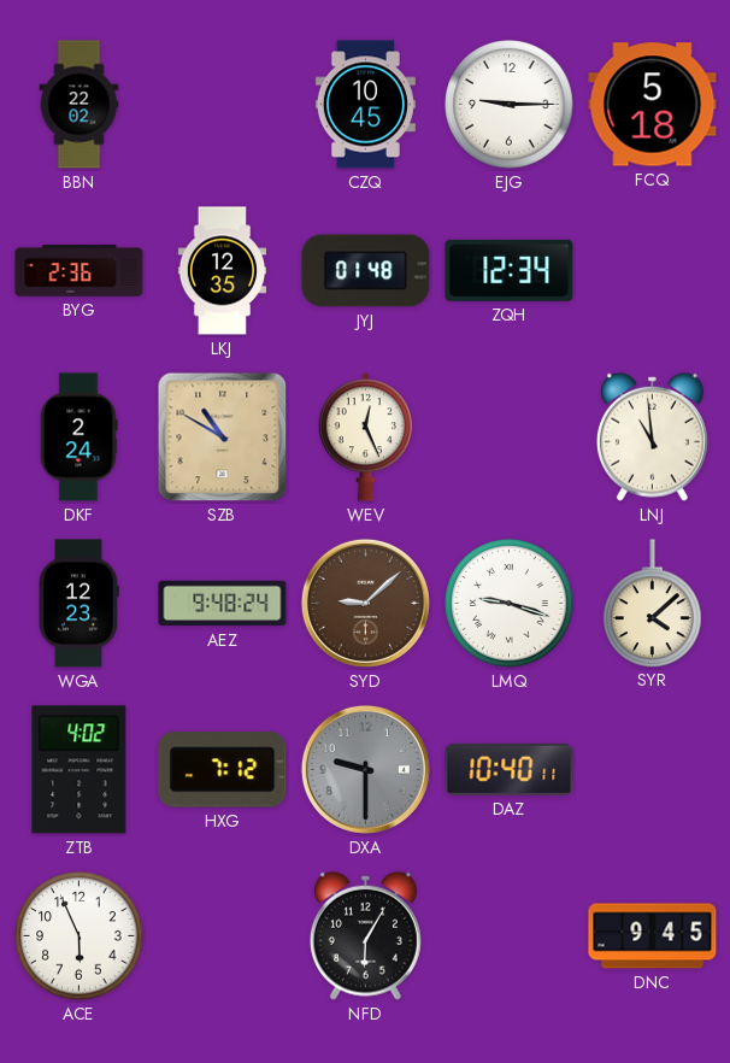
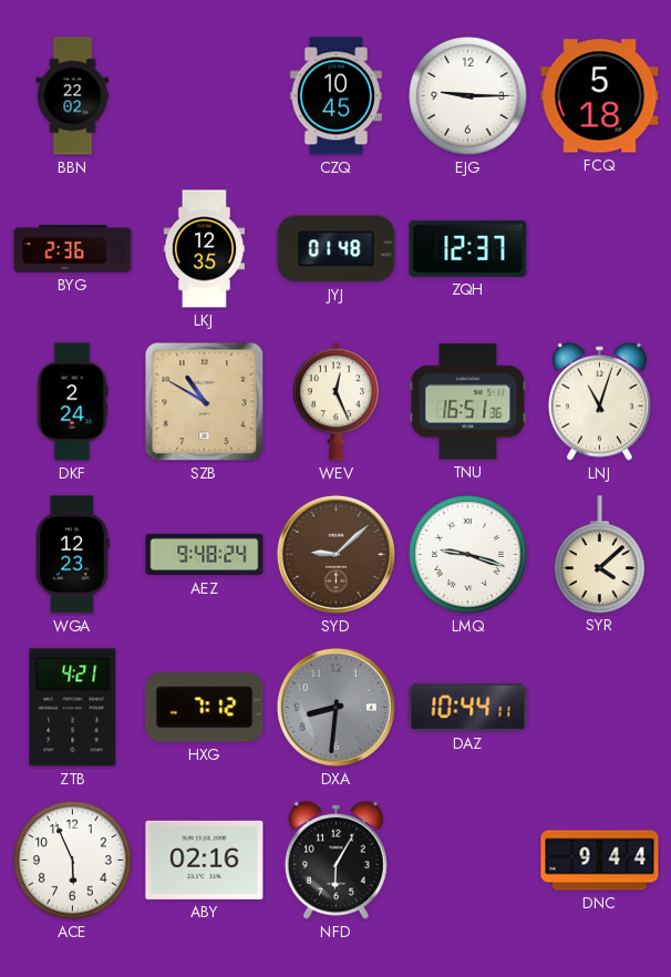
ZQH: 12:34 -> 12:37
TNU: none -> 16:51
LNJ: 10:59 -> 11:03
ZTB: 4:02 -> 4:21
DXA: 9:30 -> 8:31
DAZ: 10:40 -> 10:44
ABY: none -> 02:16
DNC: 9:45 -> 9:44
